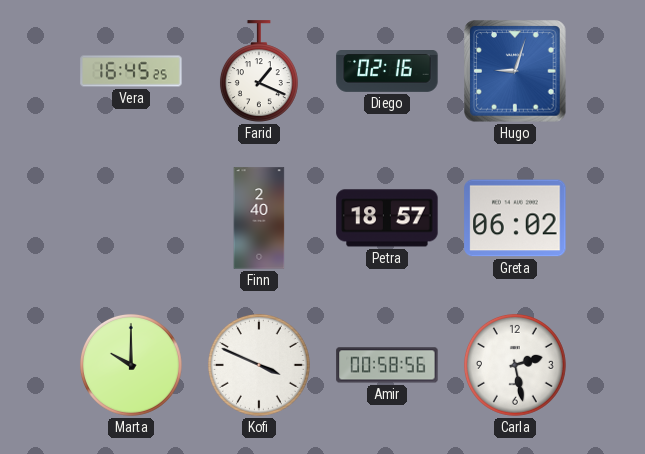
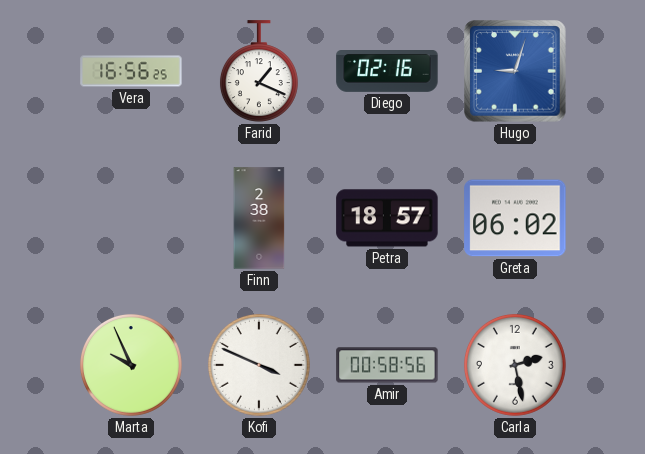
Vera: 16:45 -> 16:56
Finn: 2:40 -> 2:38
Marta: 10:00 -> 9:56
